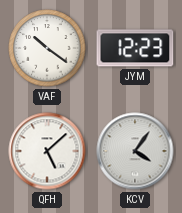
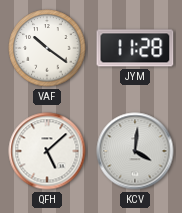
JYM: 12:23 -> 11:28
KCV: 4:06 -> 4:01
